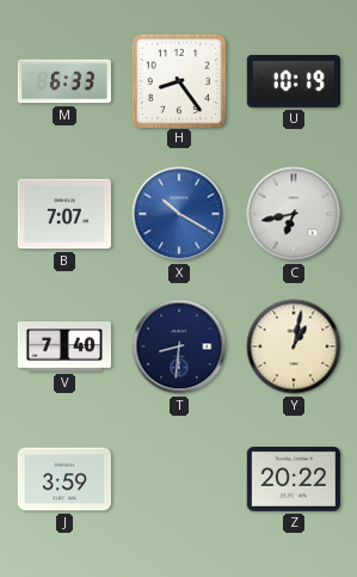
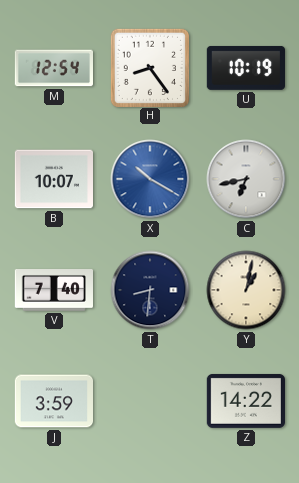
M: 6:33 -> 12:54
B: 7:07 -> 10:07
Z: 20:22 -> 14:22
